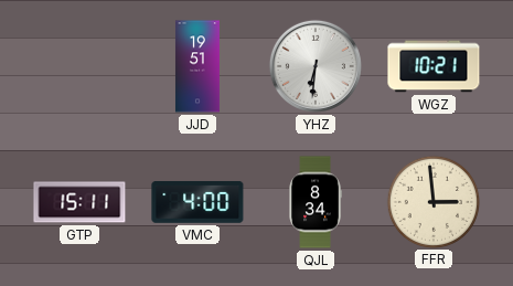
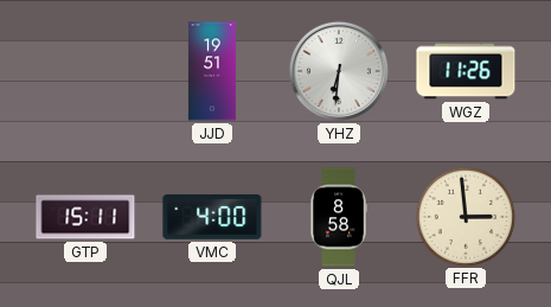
WGZ: 10:21 -> 11:26
QJL: 8:34 -> 8:58
